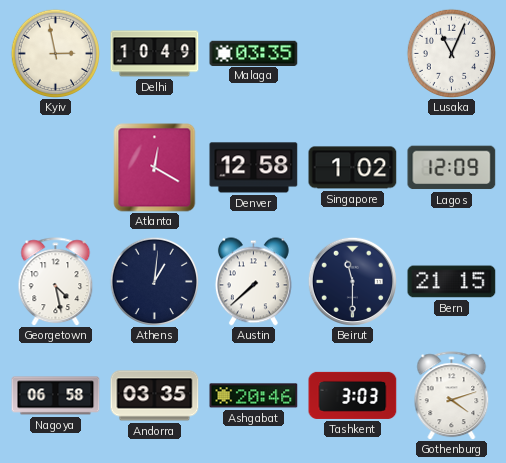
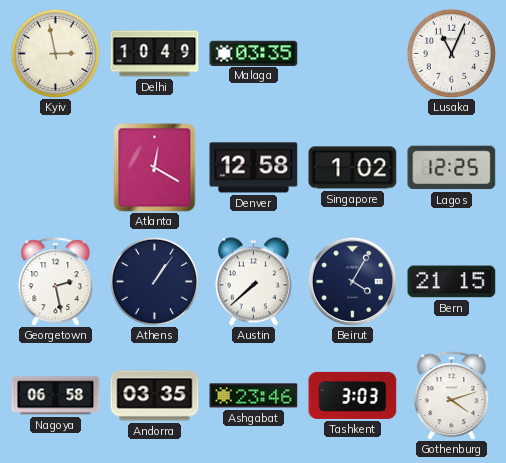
Lagos: 12:09 -> 12:25
Georgetown: 4:28 -> 2:28
Athens: 1:01 -> 1:06
Beirut: 11:30 -> 4:05
Ashgabat: 20:46 -> 23:46
